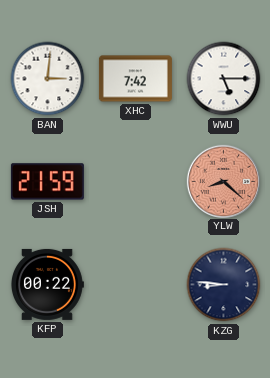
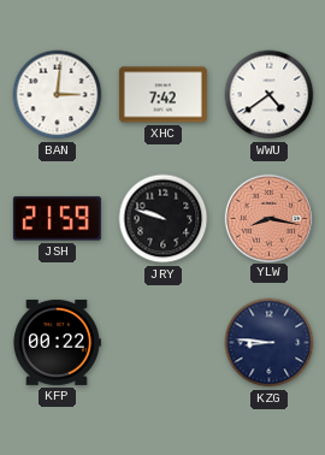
WWU: 5:15 -> 4:39
JRY: none -> 9:48
YLW: 8:22 -> 8:17
